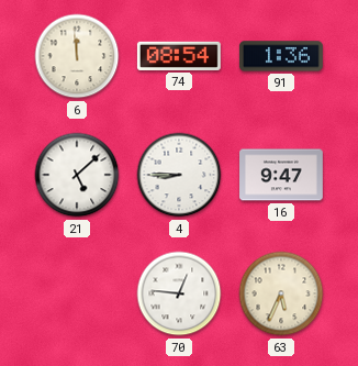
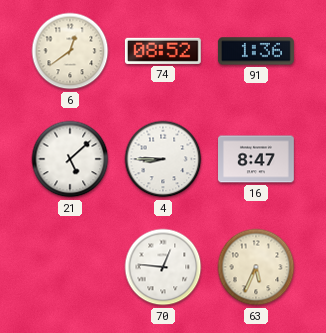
6: 11:59 -> 12:39
74: 08:54 -> 08:52
16: 9:47 -> 8:47
